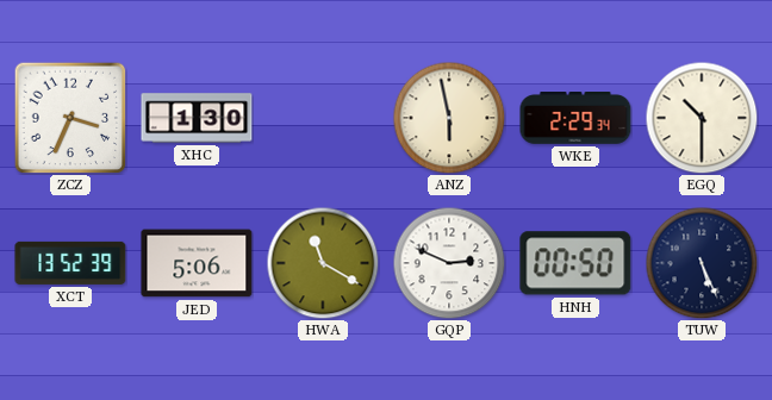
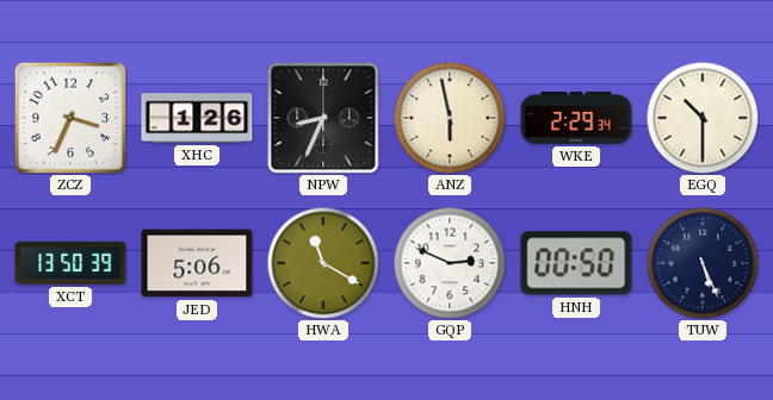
XHC: 1:30 -> 1:26
NPW: none -> 8:34
XCT: 13:52 -> 13:50
